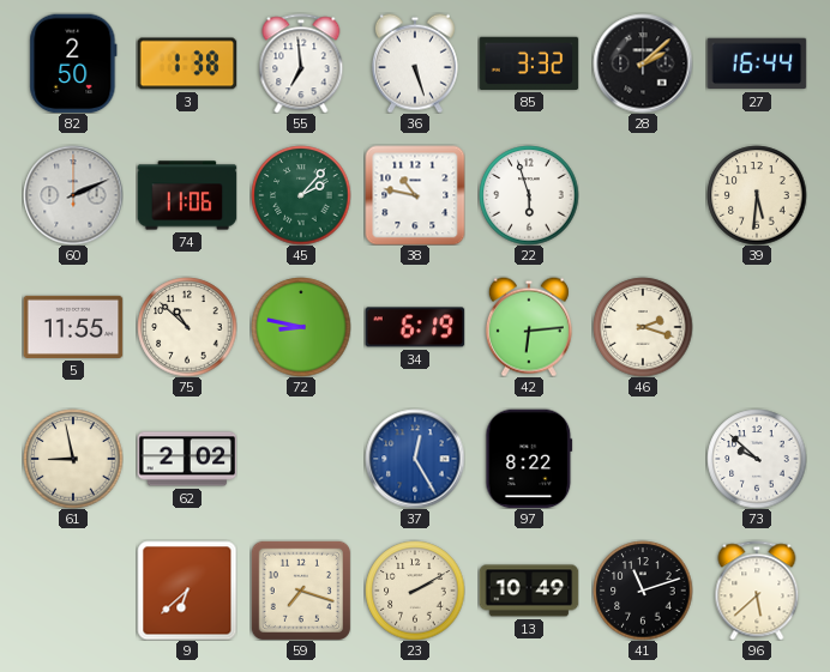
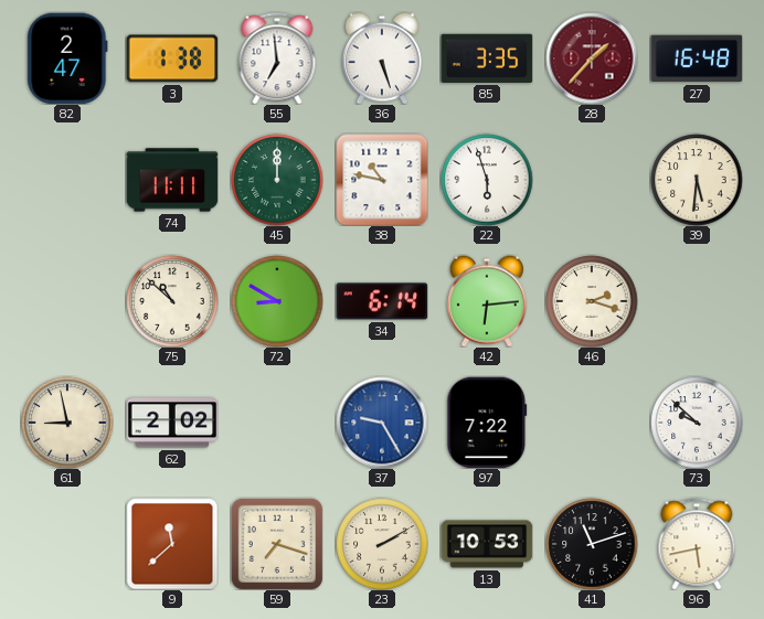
82: 2:50 -> 2:47
85: 3:32 -> 3:35
28: 2:08 -> 1:37
28 dial: black -> burgundy
27: 16:44 -> 16:48
60: 2:11 -> none
74: 11:06 -> 11:11
45: 2:07 -> 12:00
5: 11:55 -> none
72: 8:47 -> 8:50
34: 6:19 -> 6:14
37: 12:25 -> 9:25
97: 8:22 -> 7:22
9: 6:38 -> 11:38
13: 10:49 -> 10:53
96: 5:38 -> 5:43
